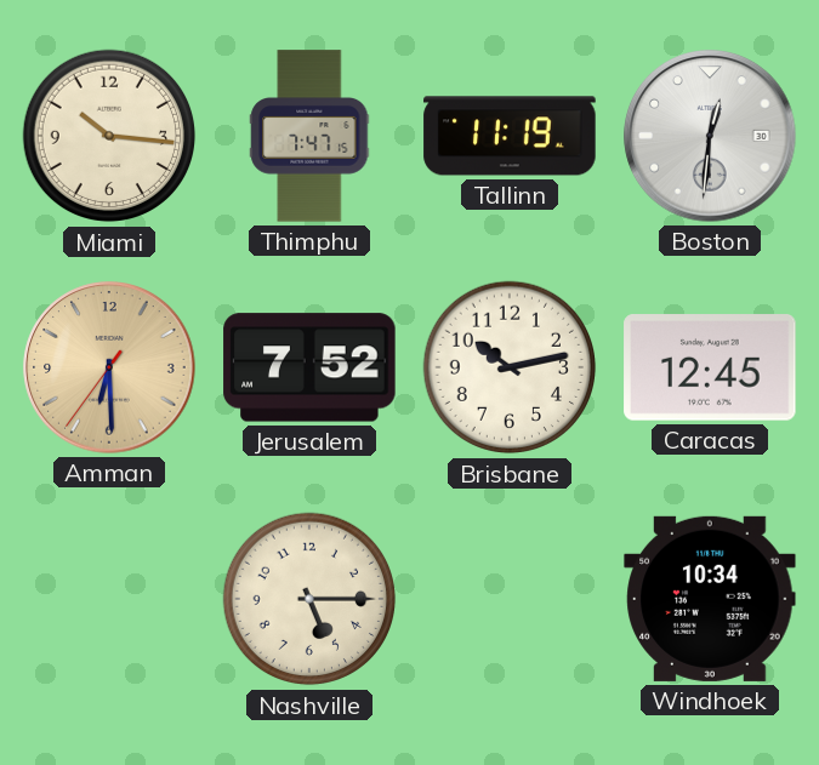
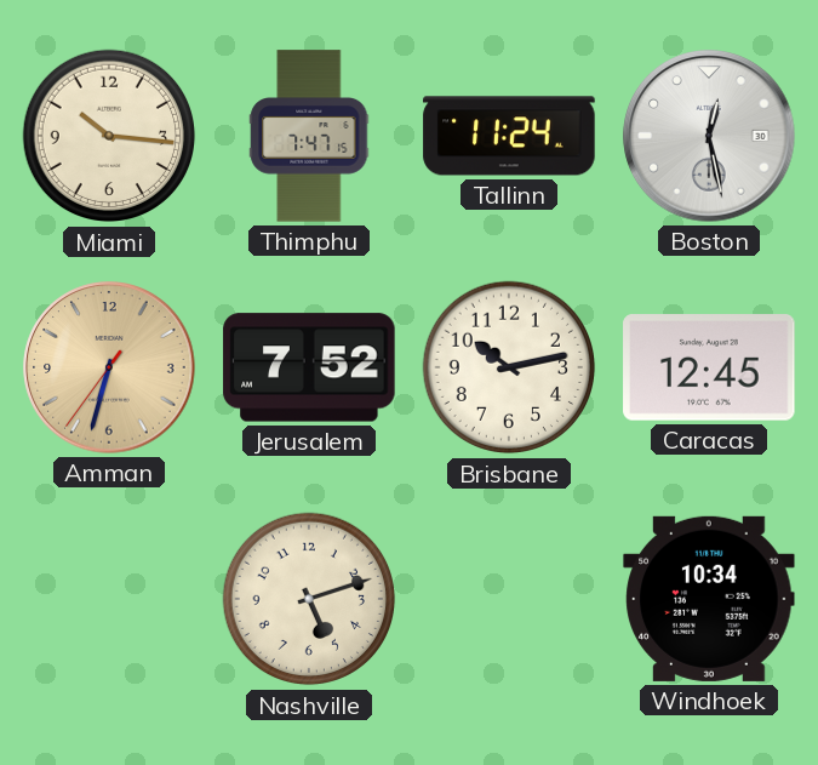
Tallinn: 11:19 -> 11:24
Boston: 12:31 -> 12:28
Amman: 6:29 -> 6:32
Nashville: 5:15 -> 5:12
